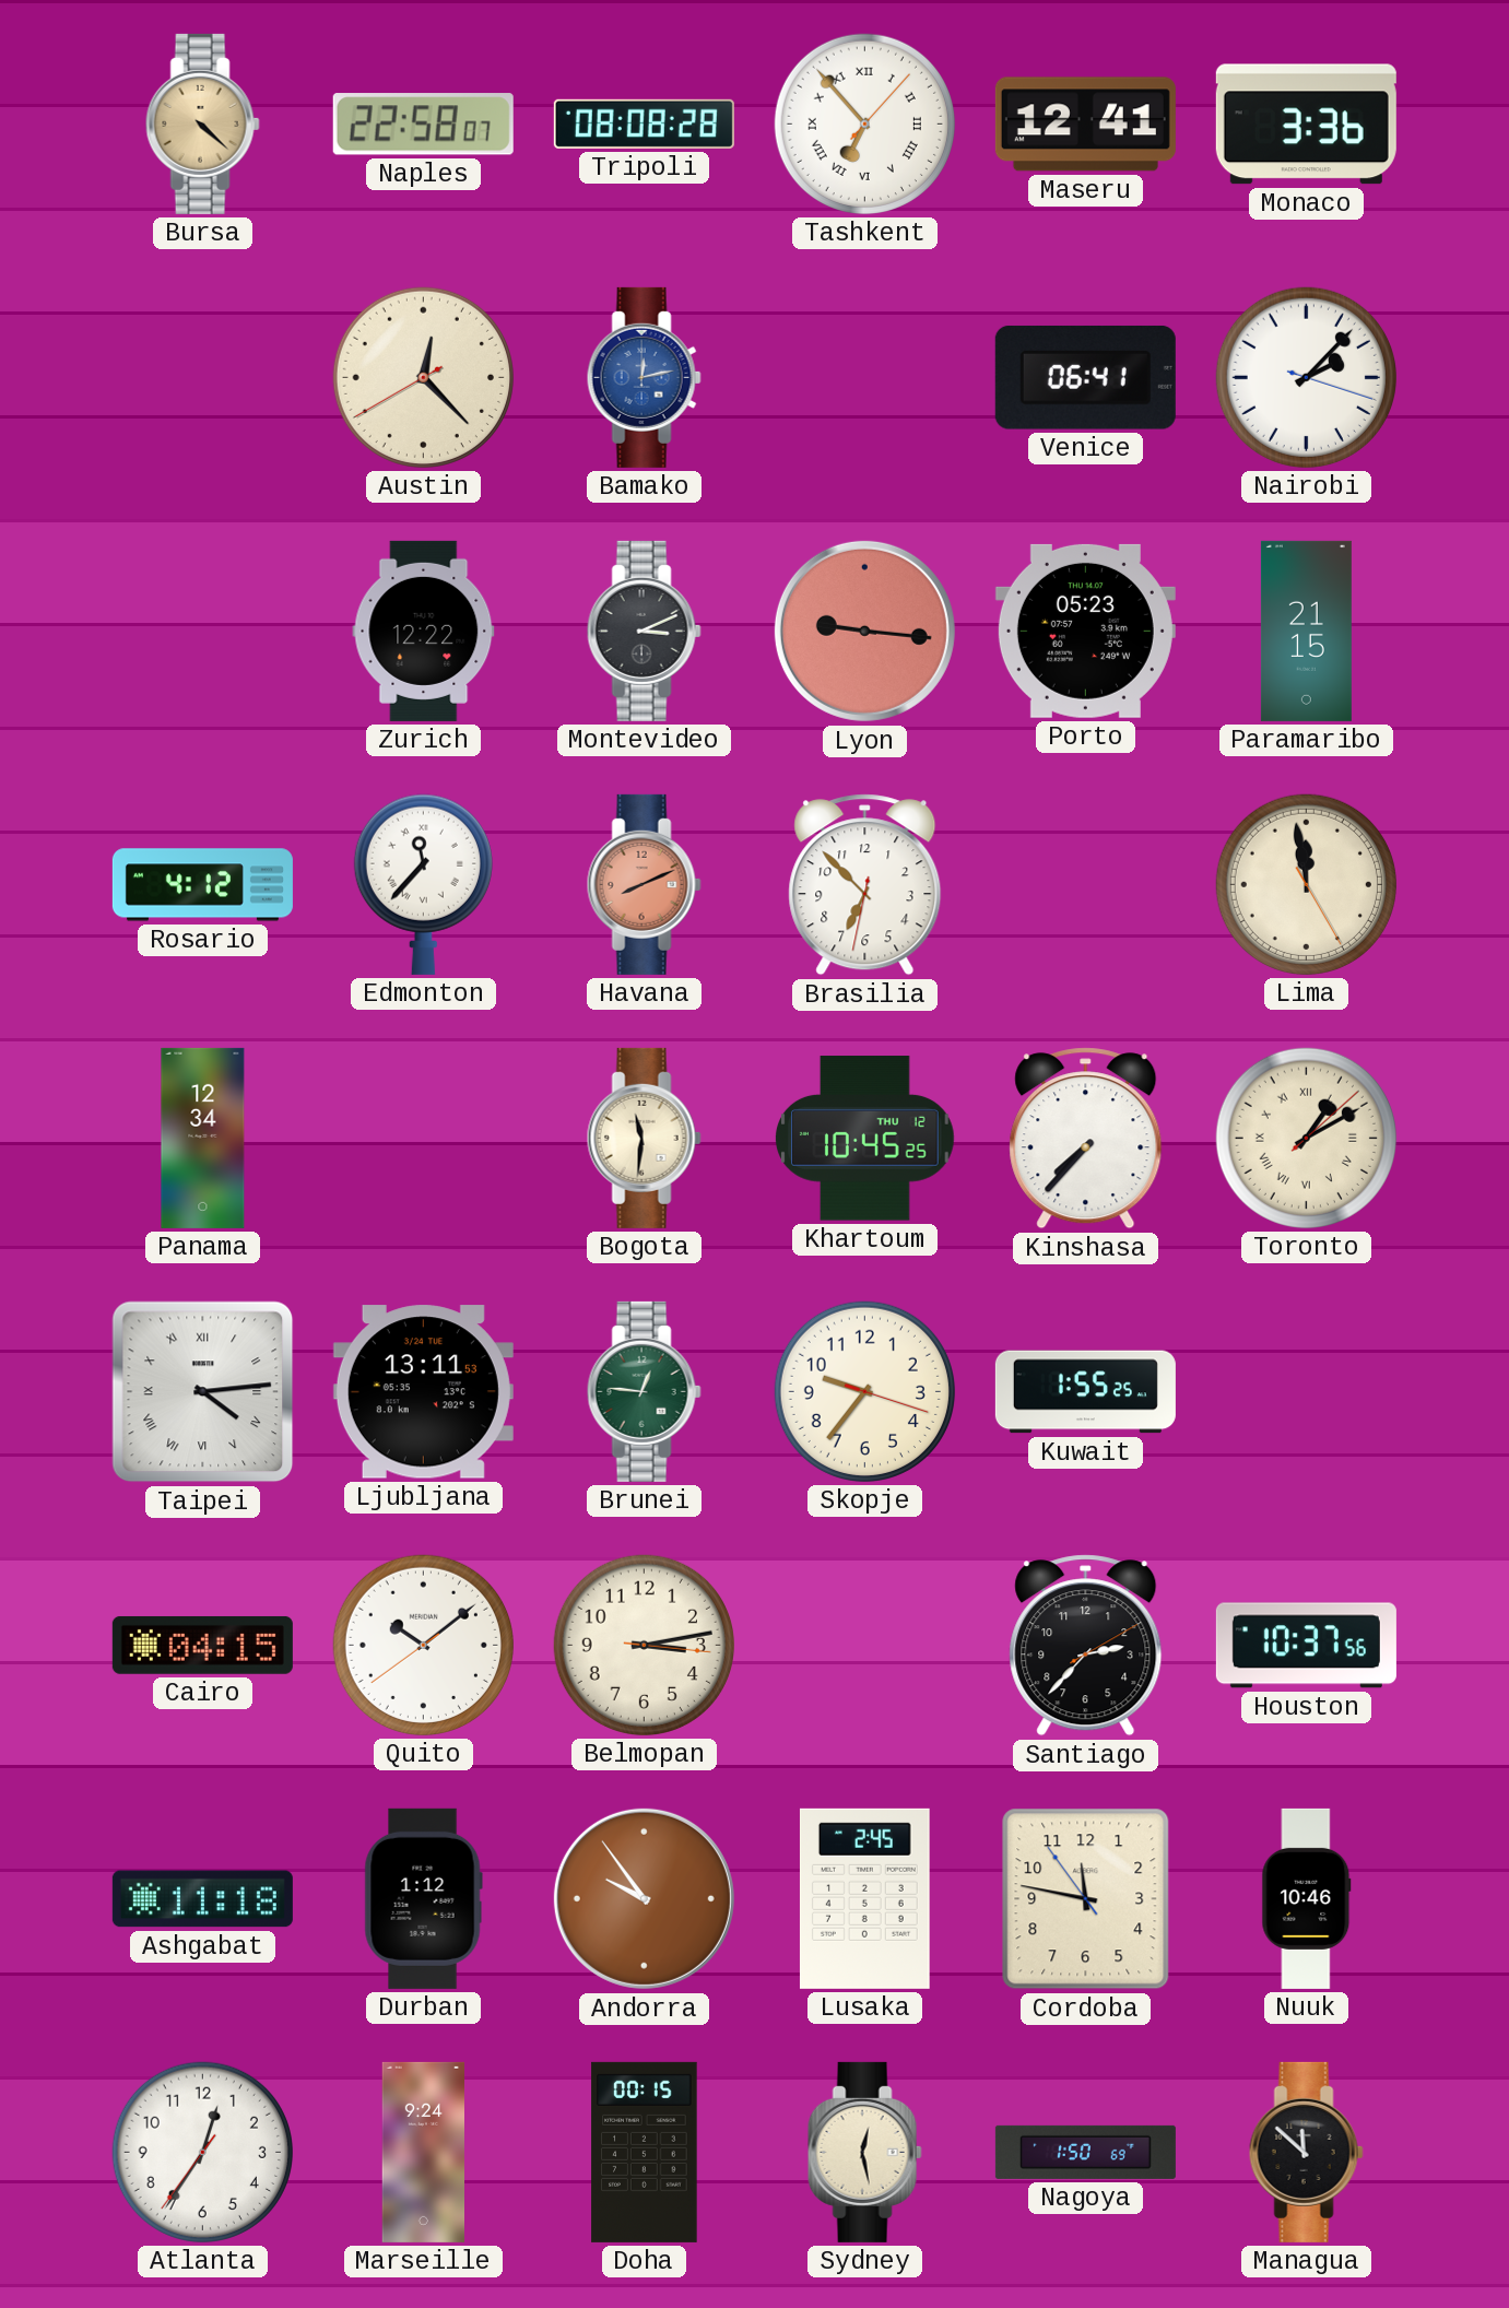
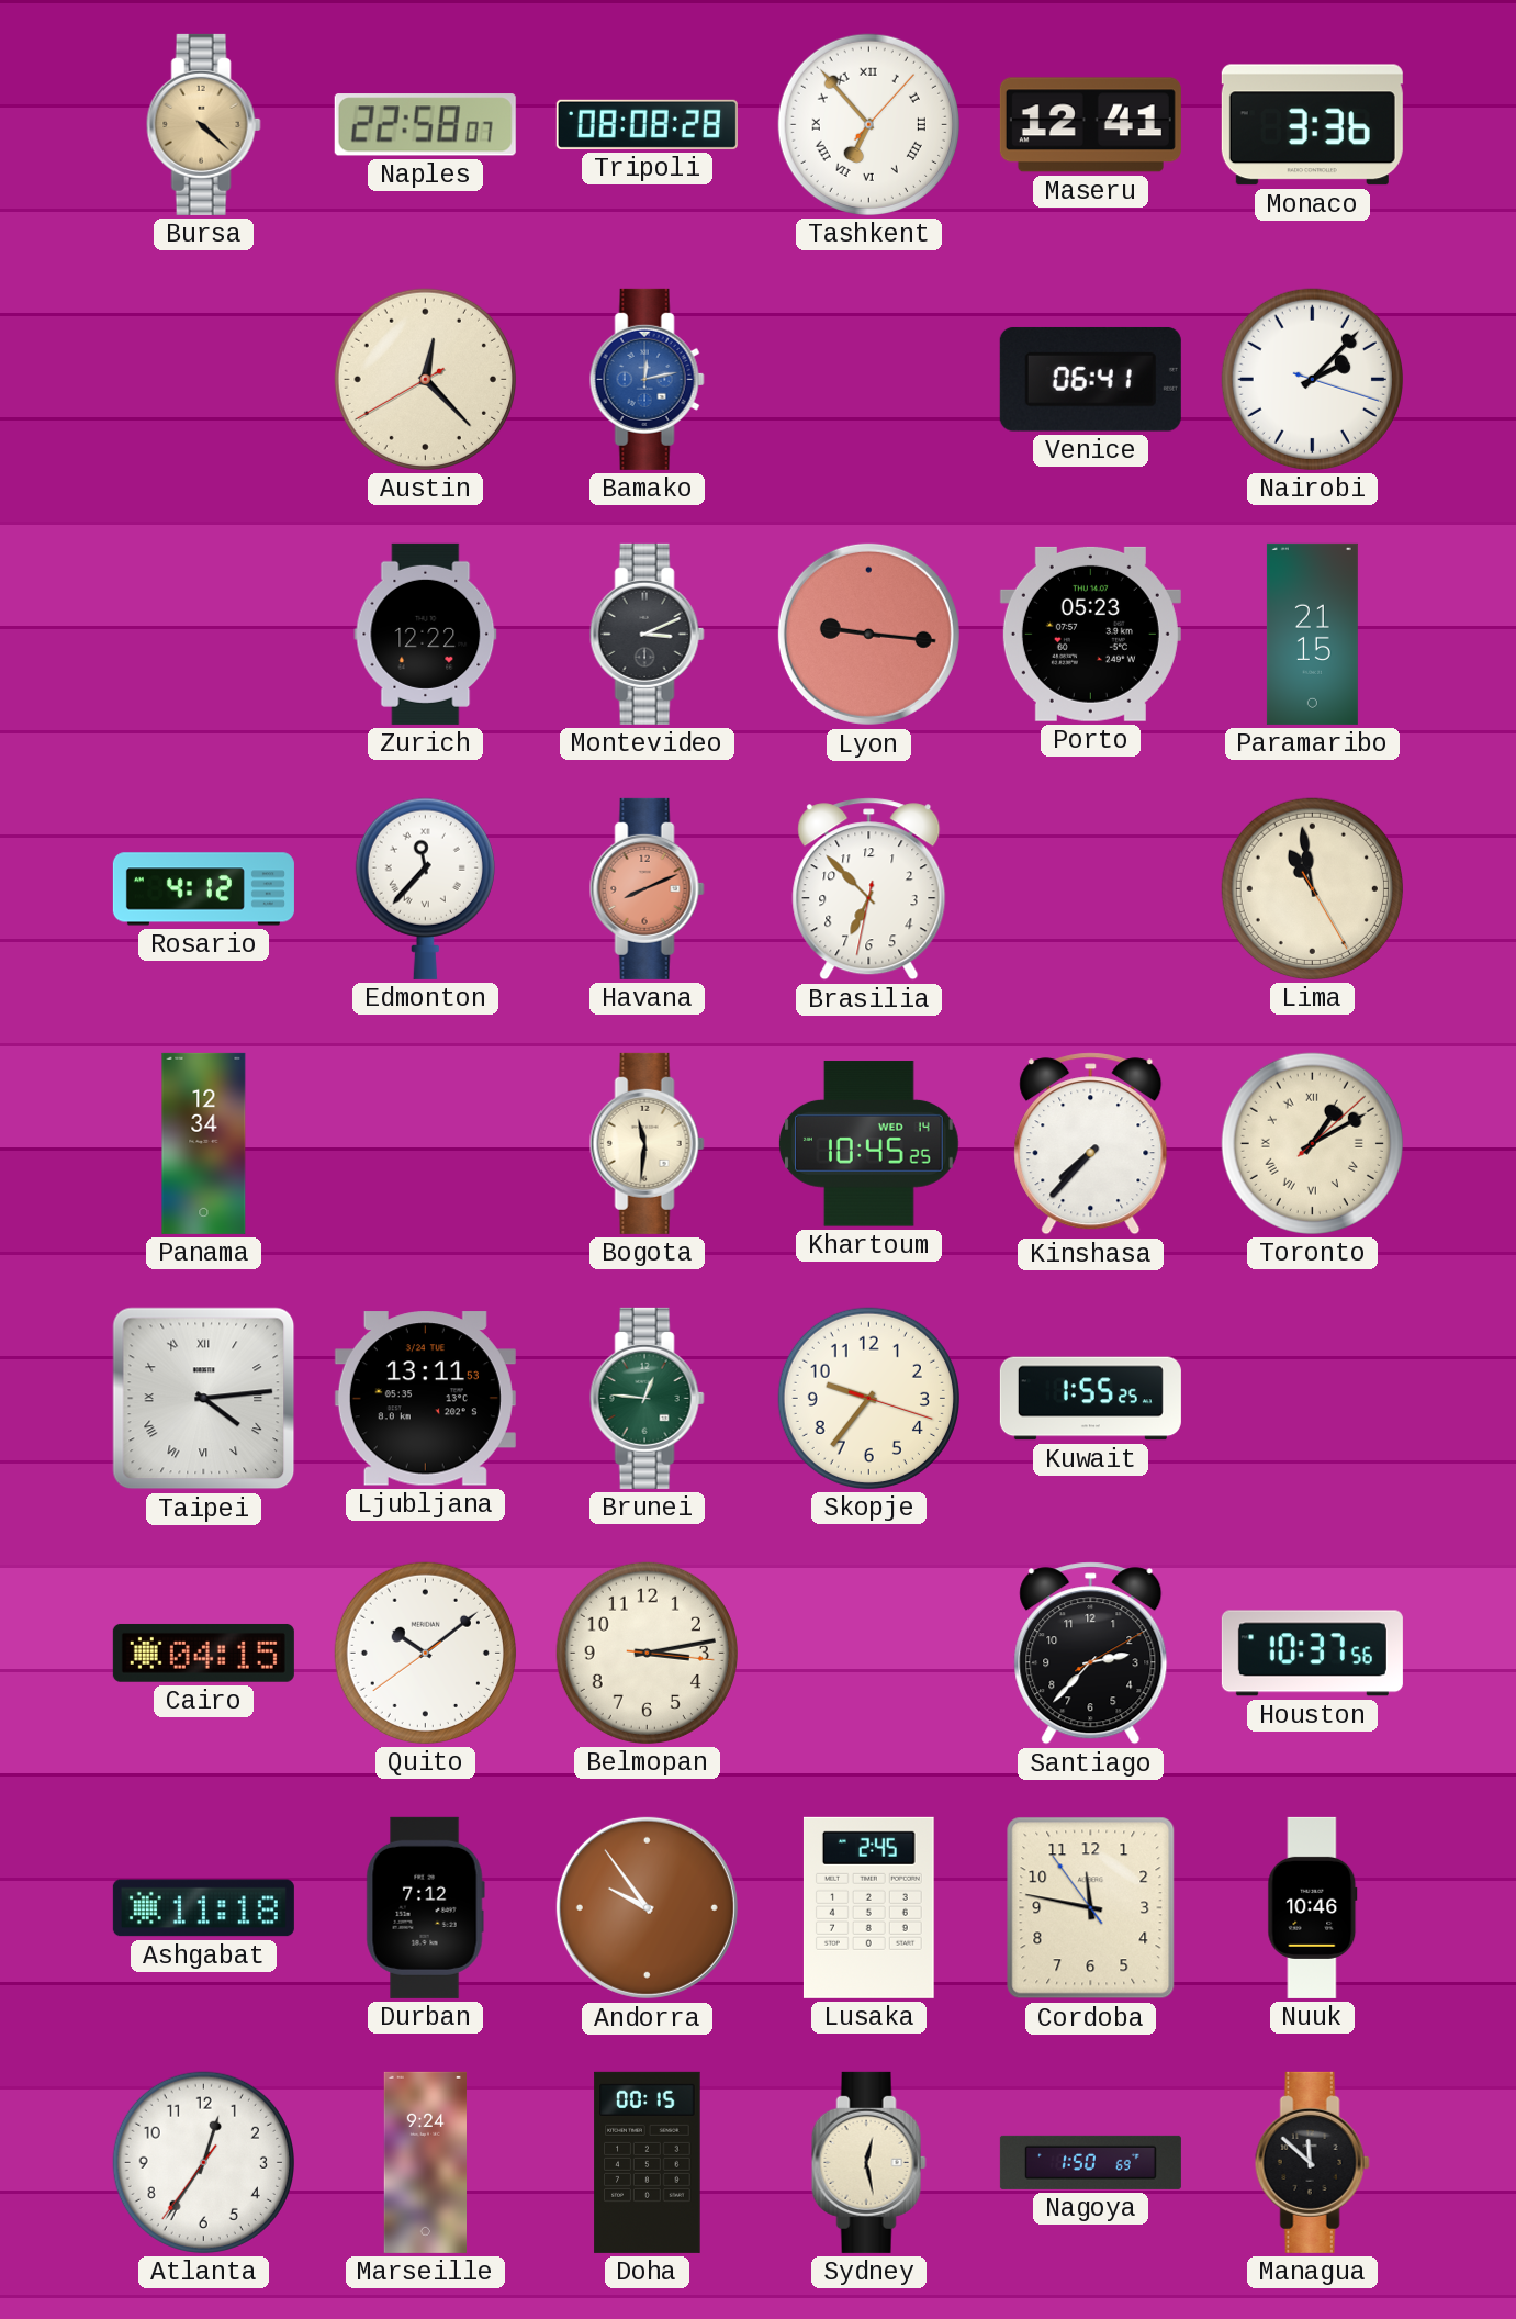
Lima: 11:58 -> 10:58
Khartoum date: THU 12 -> WED 14
Durban: 1:12 -> 7:12
